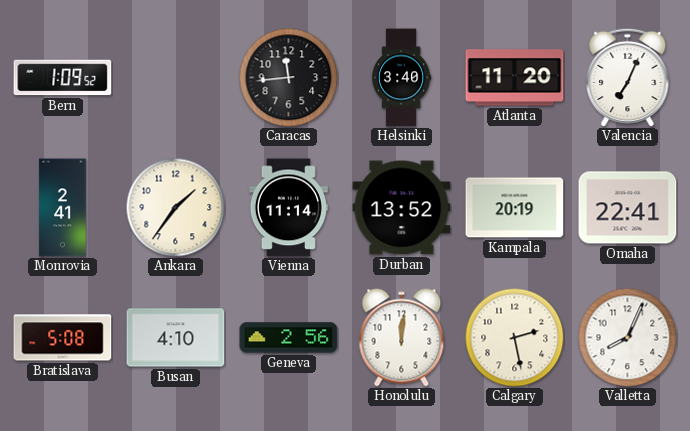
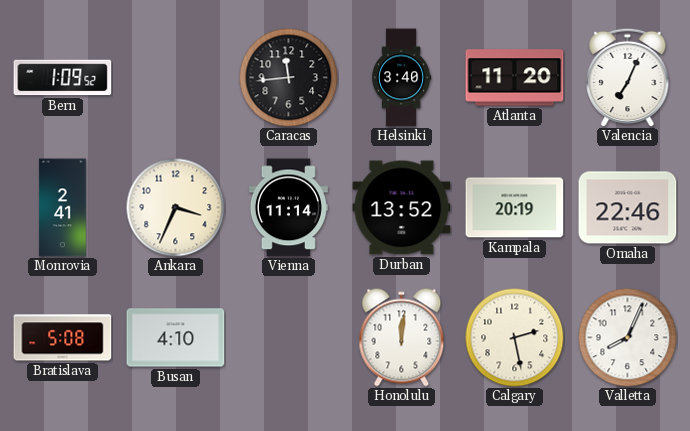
Ankara: 1:36 -> 3:34
Omaha: 22:41 -> 22:46
Geneva: 2:56 -> none
